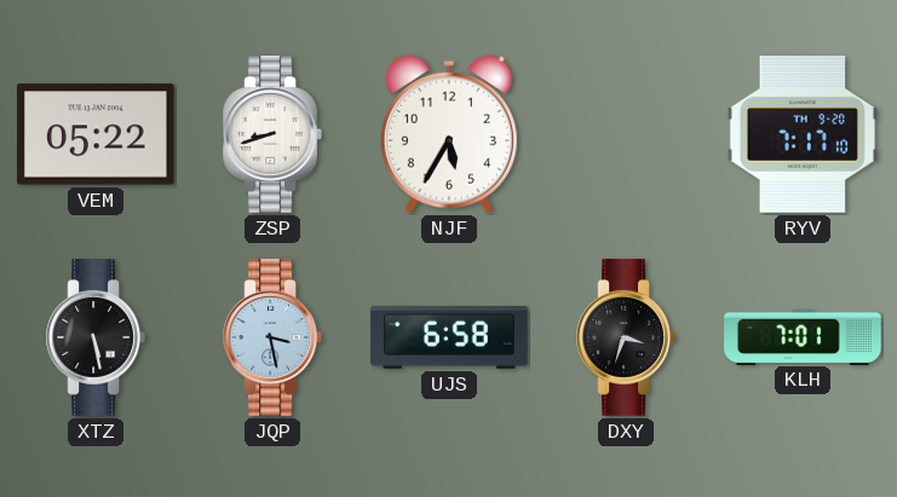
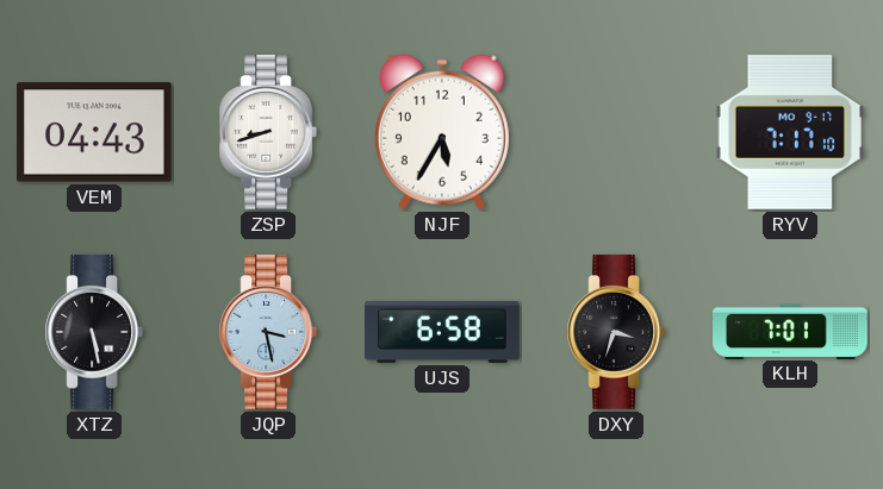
VEM: 05:22 -> 04:43
RYV date: TH 9-20 -> MO 9-17
